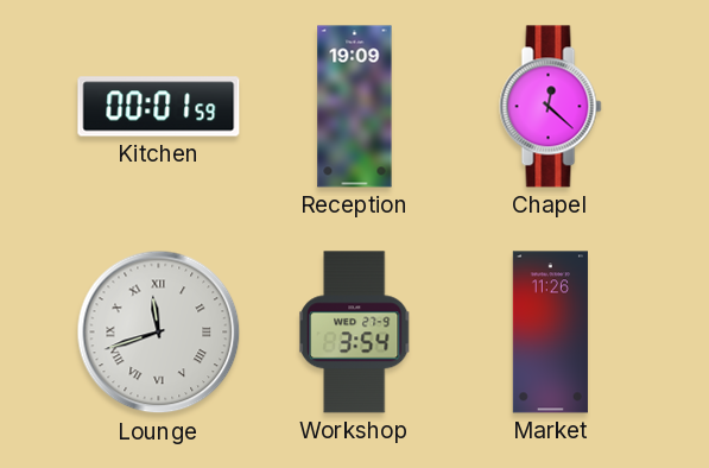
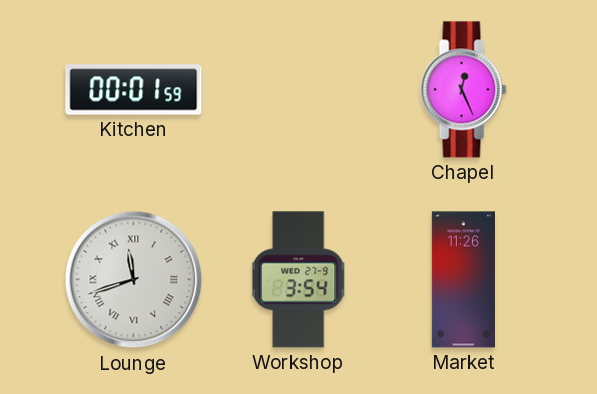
Reception: 19:09 -> none
Chapel: 12:22 -> 12:26
